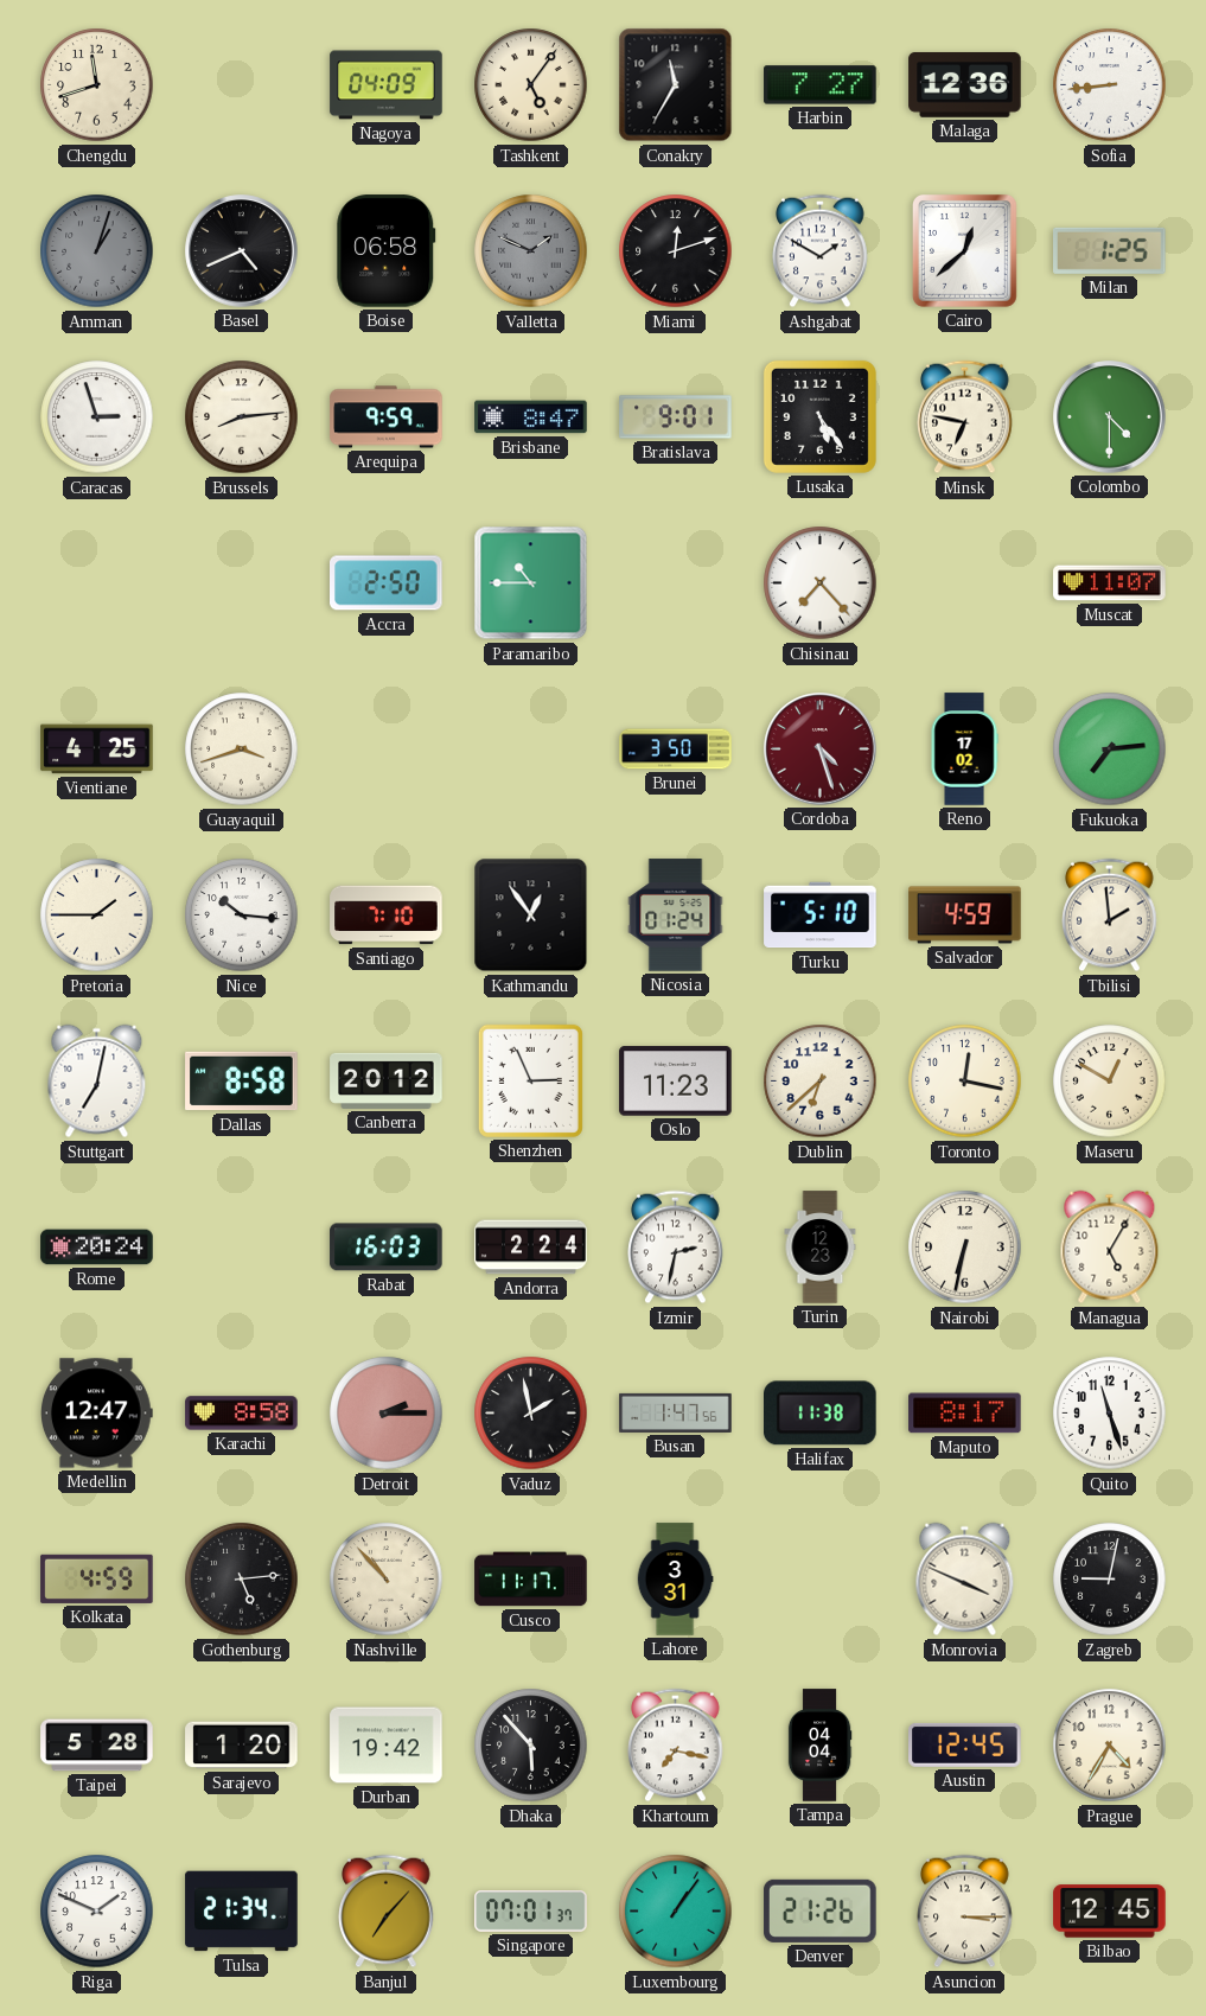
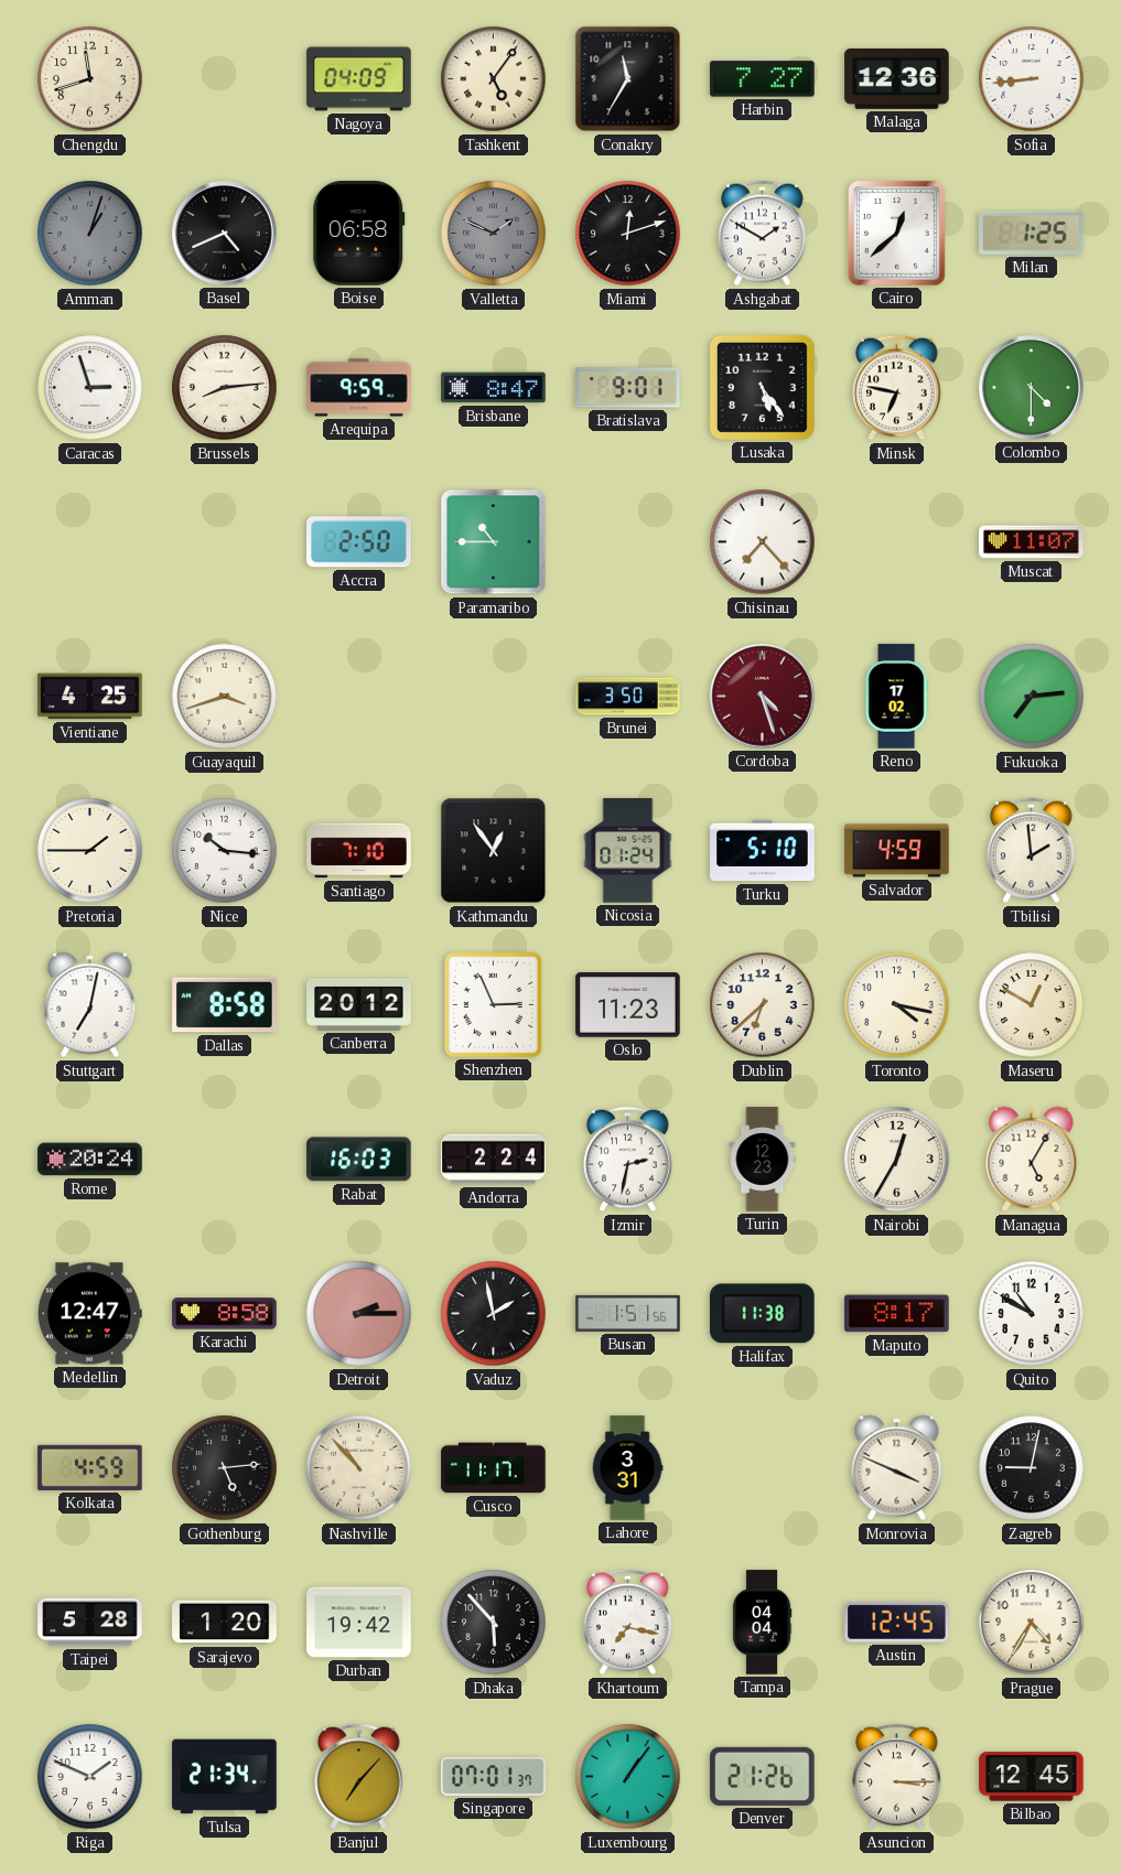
Toronto: 12:17 -> 4:17
Nairobi: 6:32 -> 12:35
Busan: 1:47 -> 1:51
Quito: 11:27 -> 10:50
